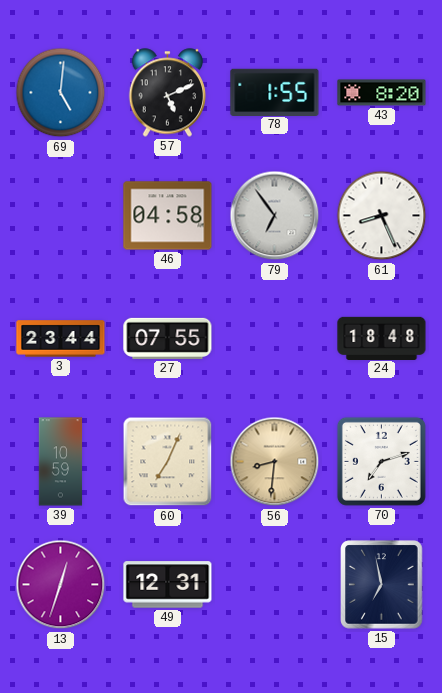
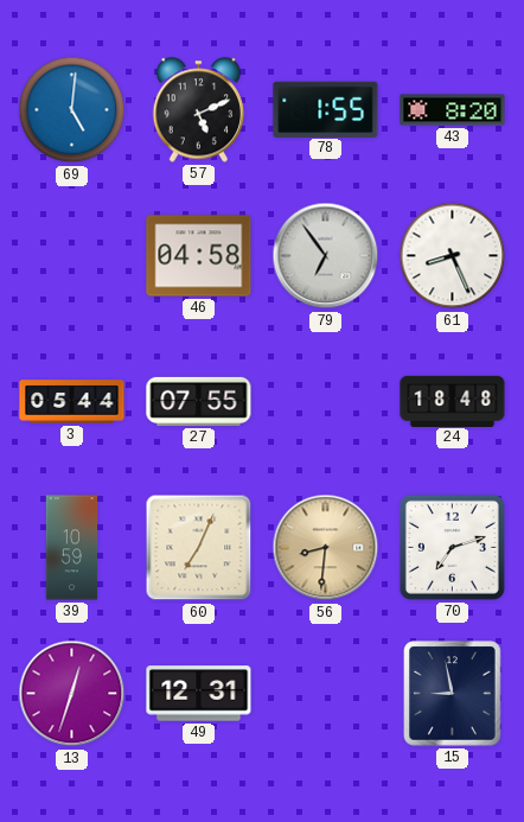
3: 23:44 -> 05:44
15: 6:58 -> 8:58
